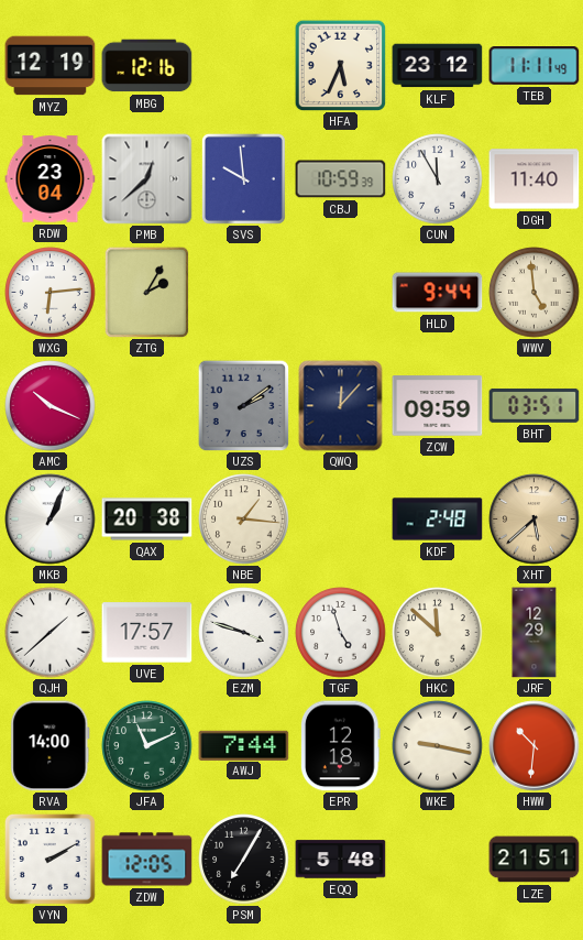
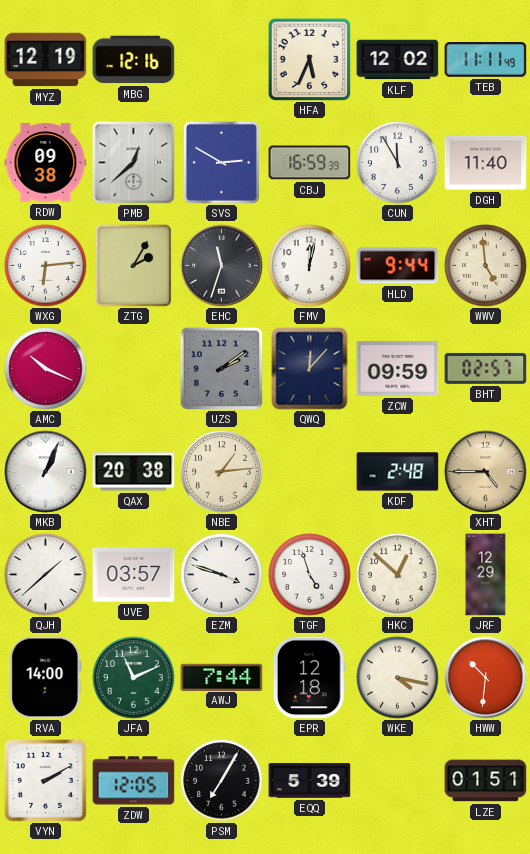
KLF: 23:12 -> 12:02
RDW: 23:04 -> 09:38
SVS: 9:59 -> 2:50
CBJ: 10:59 -> 16:59
EHC: none -> 11:33
FMV: none -> 12:02
BHT: 03:51 -> 02:57
NBE: 1:16 -> 1:14
XHT: 5:38 -> 4:45
UVE: 17:57 -> 03:57
HKC: 11:52 -> 12:52
WKE: 9:17 -> 4:17
EQQ: 5:48 -> 5:39
LZE: 21:51 -> 01:51
